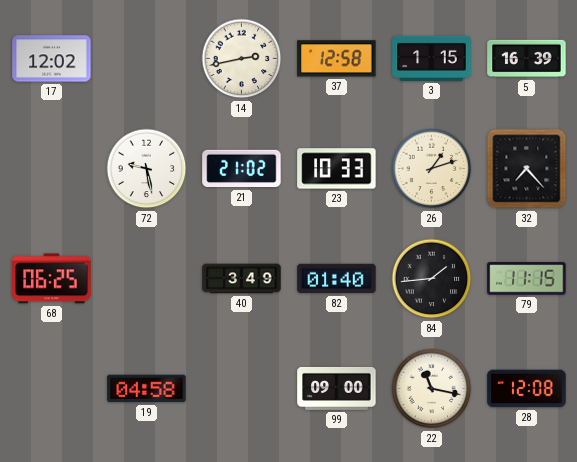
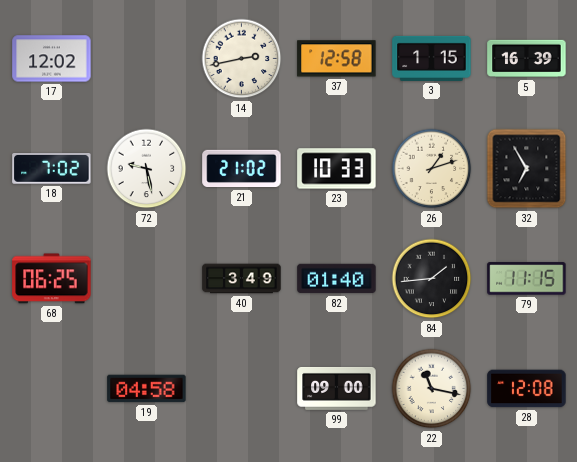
18: none -> 7:02
32: 7:23 -> 6:55
